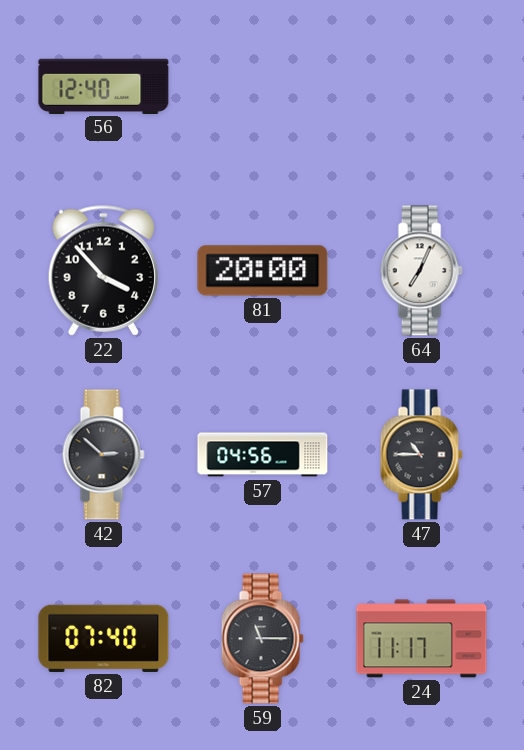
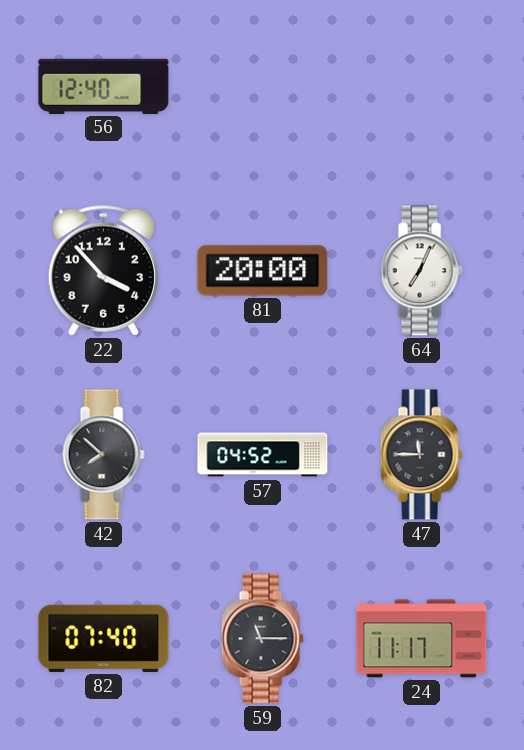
42: 2:52 -> 7:52
57: 04:56 -> 04:52
47: 10:45 -> 11:45
